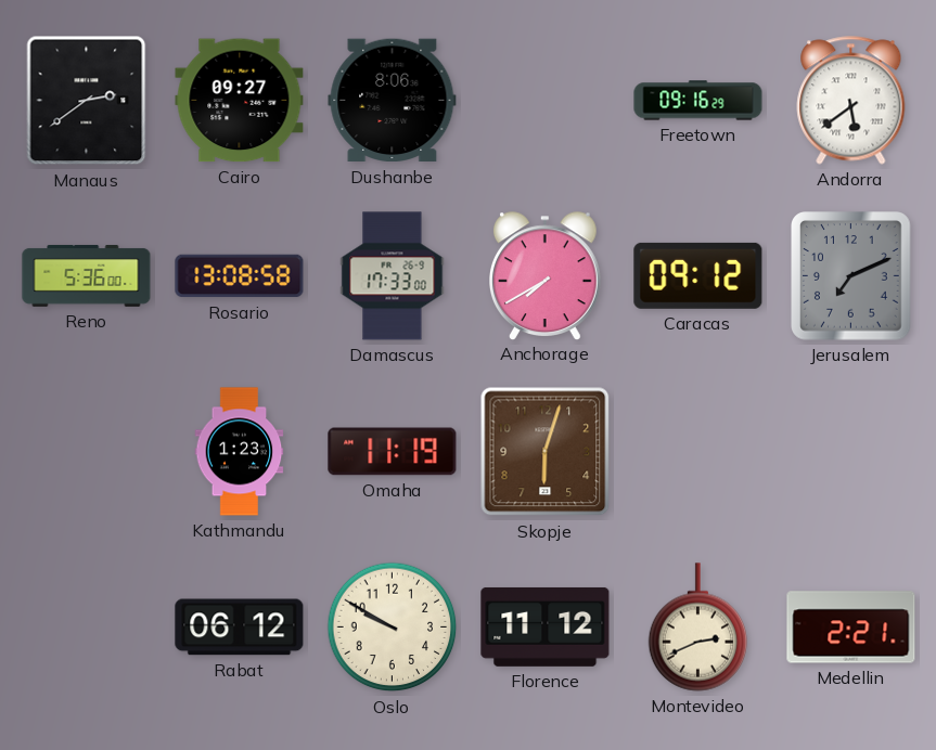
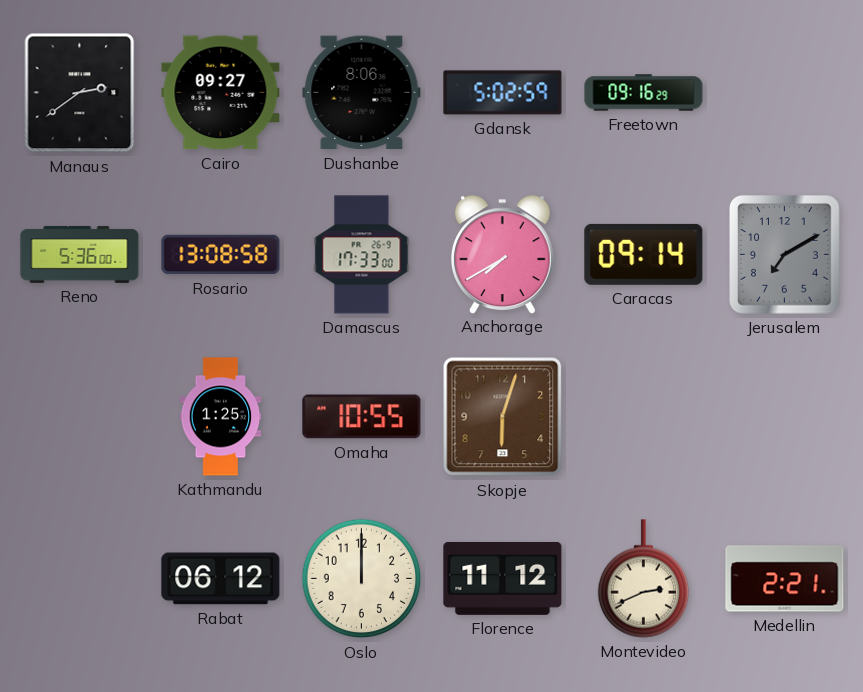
Gdansk: none -> 5:02
Andorra: 5:39 -> none
Caracas: 09:12 -> 09:14
Jerusalem: 7:11 -> 7:10
Kathmandu: 1:23 -> 1:25
Omaha: 11:19 -> 10:55
Oslo: 9:50 -> 12:00
